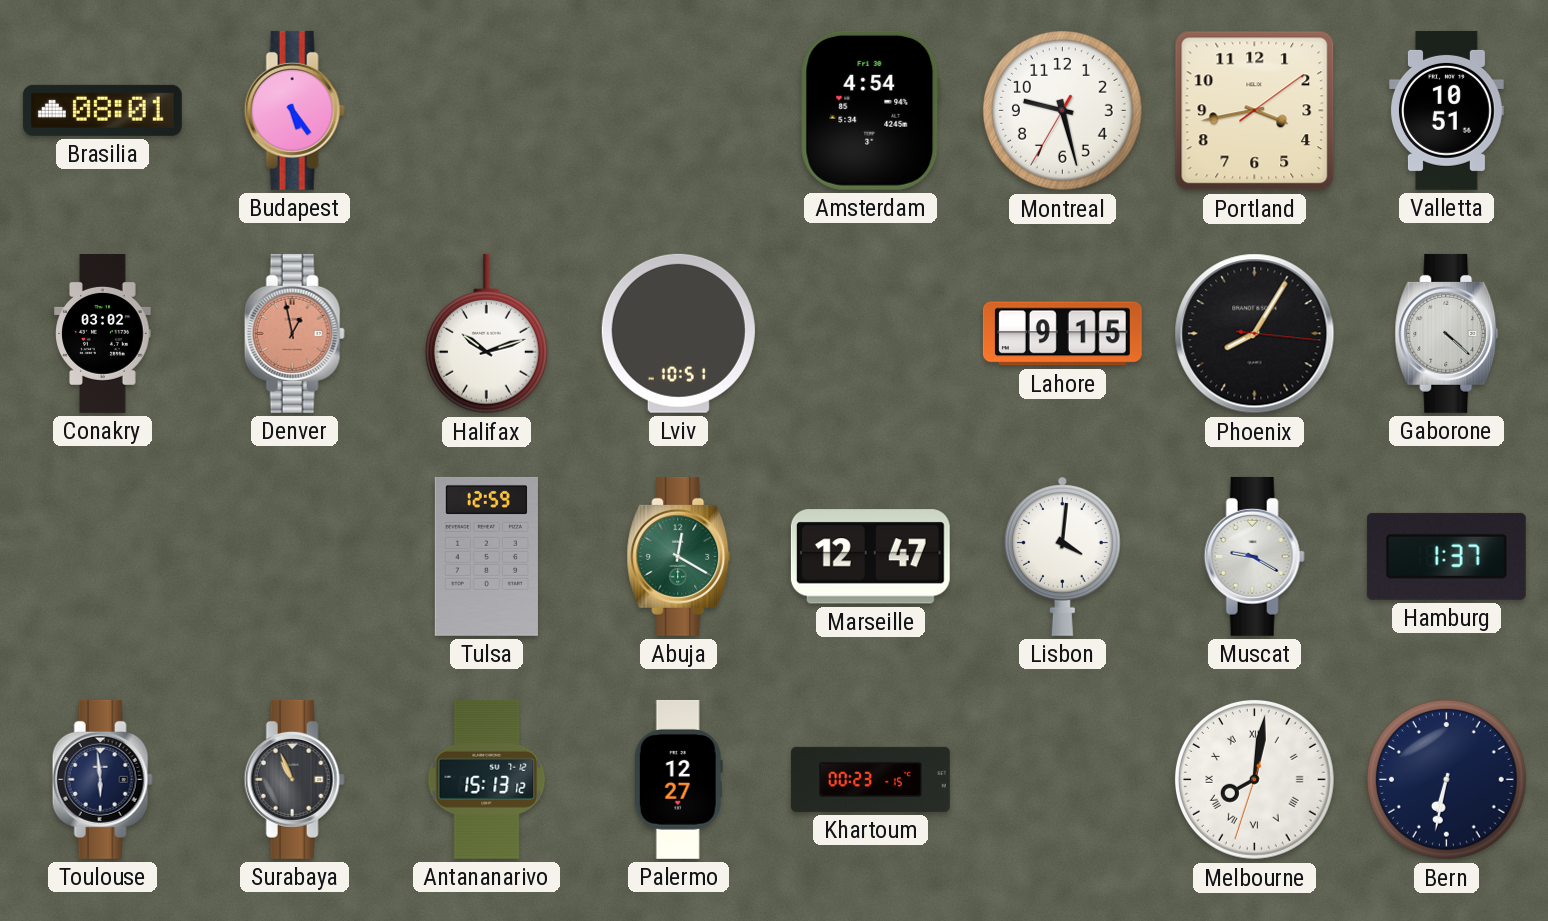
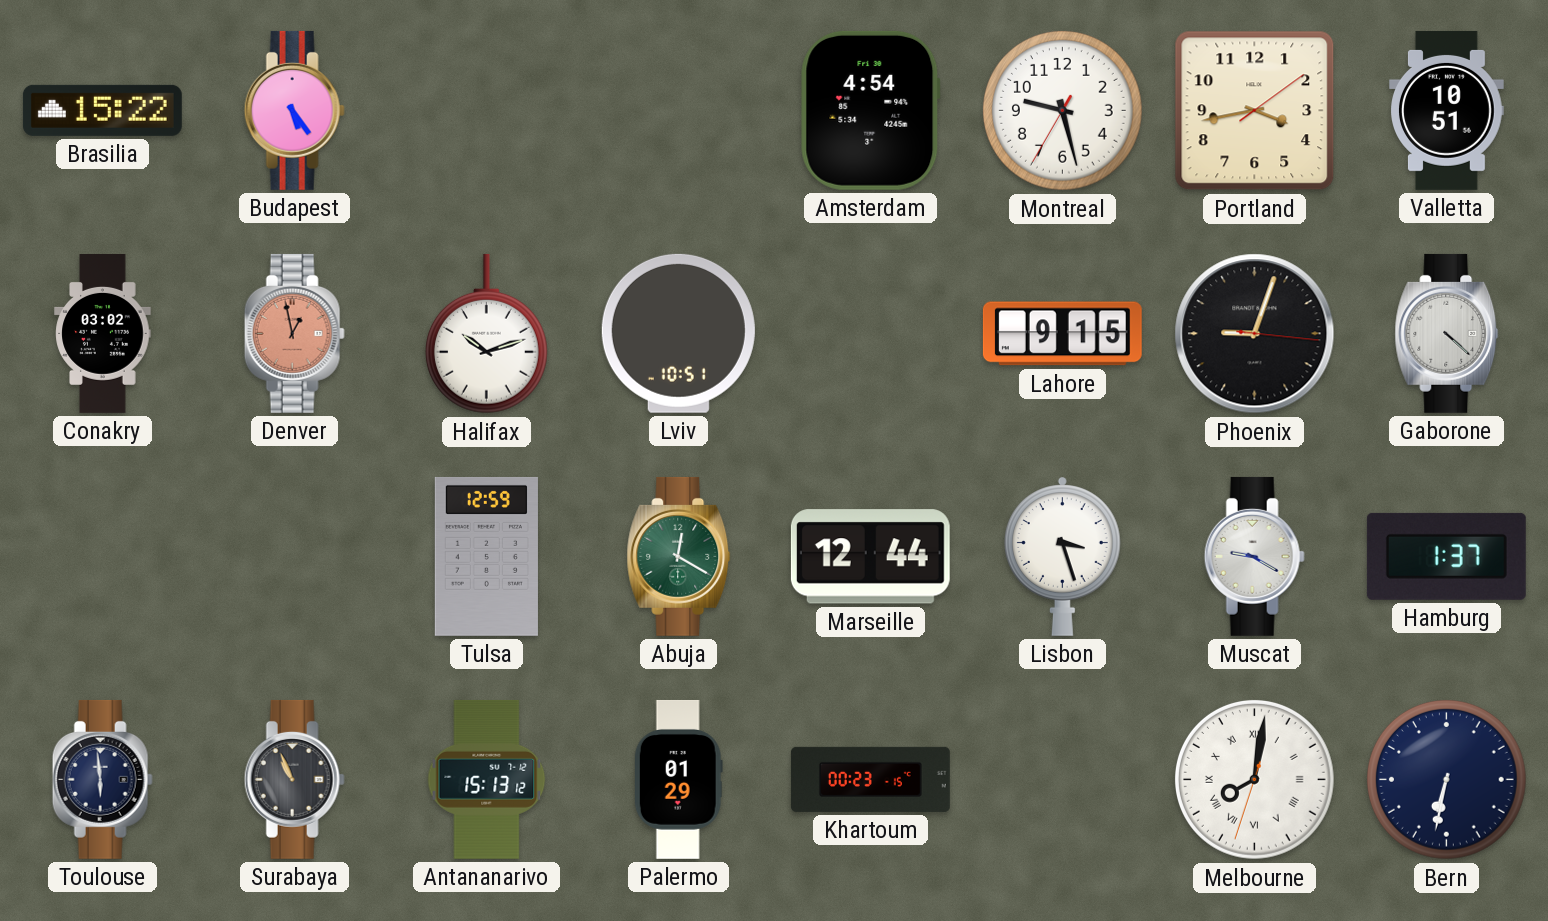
Brasilia: 08:01 -> 15:22
Phoenix: 8:05 -> 9:03
Marseille: 12:47 -> 12:44
Lisbon: 4:01 -> 3:27
Palermo: 12:27 -> 01:29
